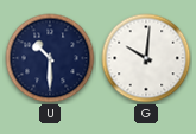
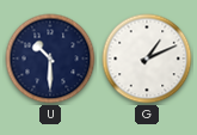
G: 10:01 -> 1:11
